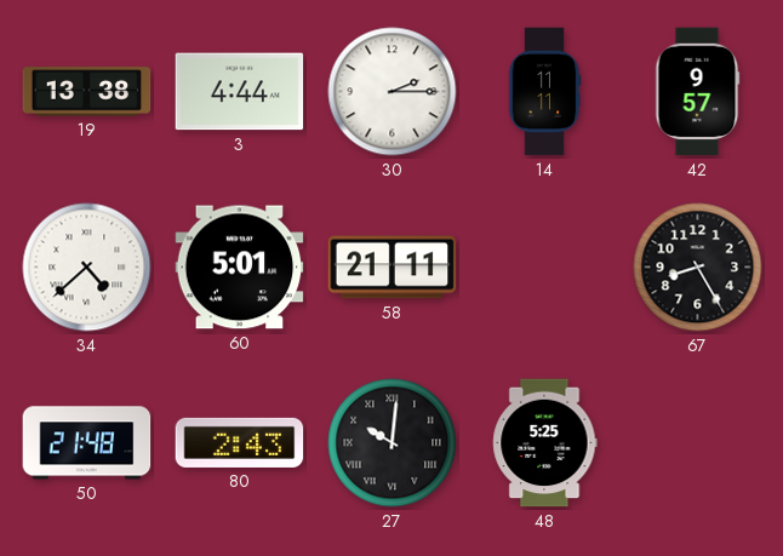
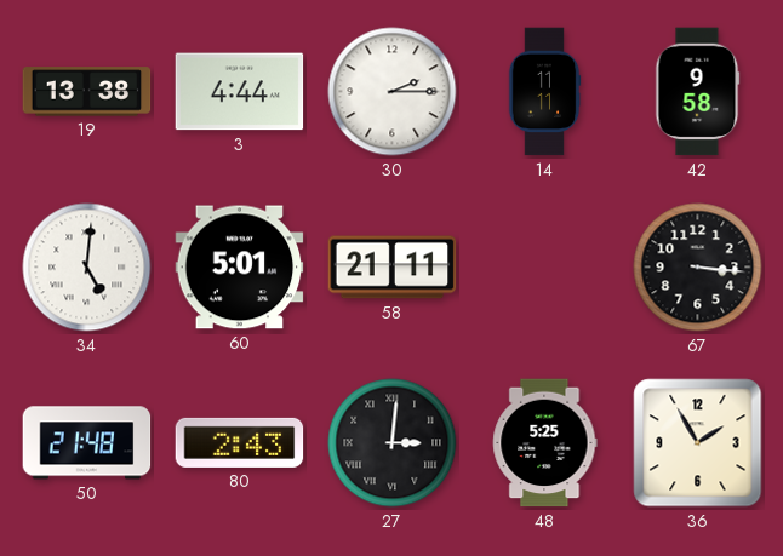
42: 9:57 -> 9:58
34: 4:38 -> 5:01
67: 8:25 -> 3:16
27: 10:01 -> 3:01
36: none -> 1:55
